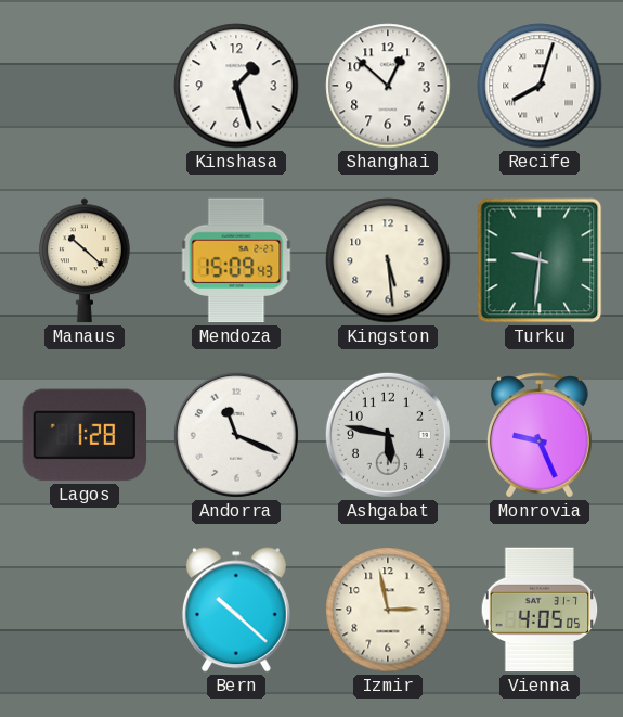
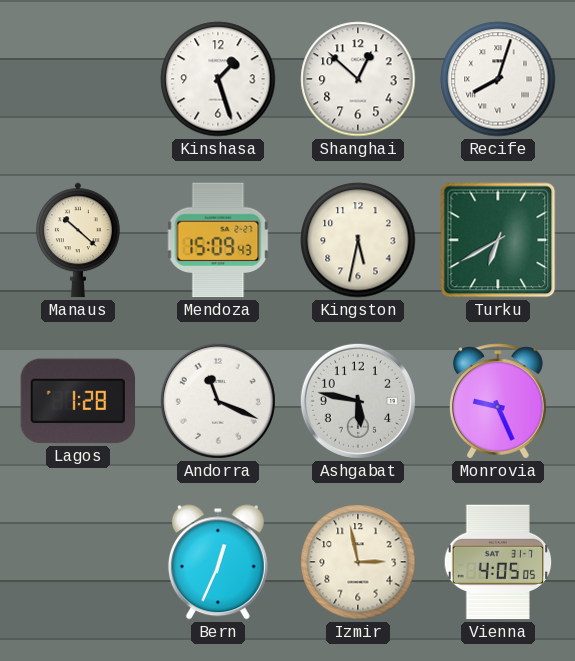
Kingston: 5:29 -> 5:32
Turku: 9:31 -> 6:40
Bern: 10:22 -> 12:34
